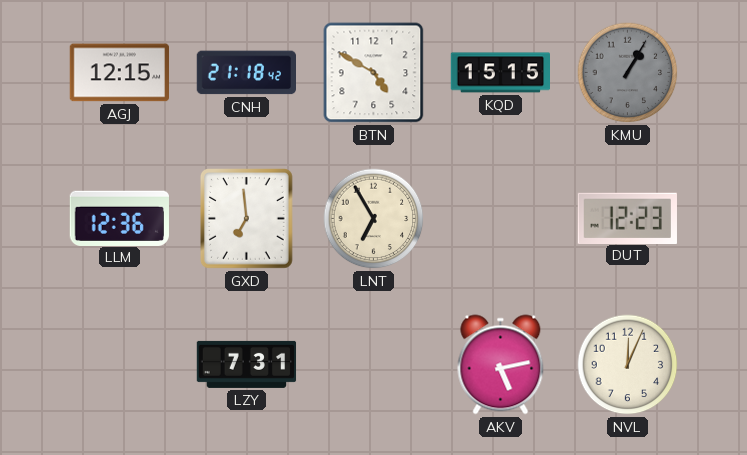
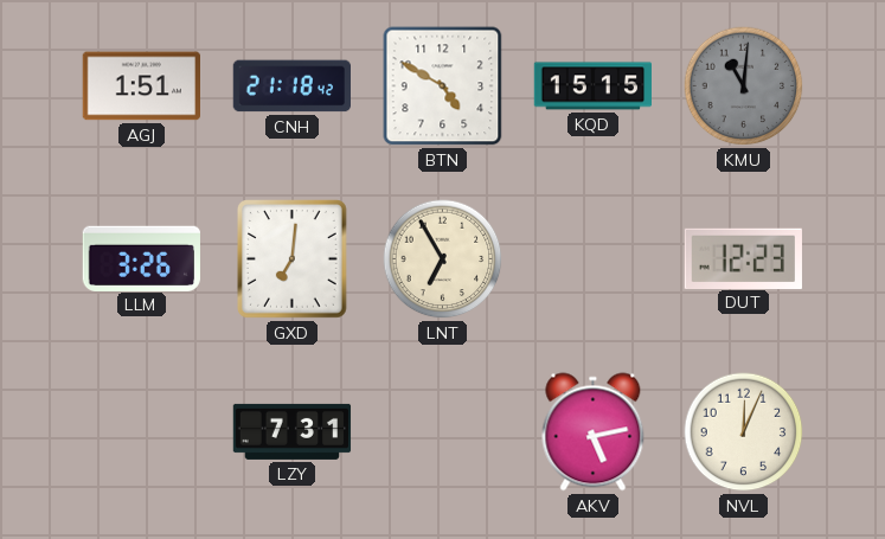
AGJ: 12:15 -> 1:51
KMU: 1:05 -> 11:01
LLM: 12:36 -> 3:26
GXD: 6:59 -> 7:01
